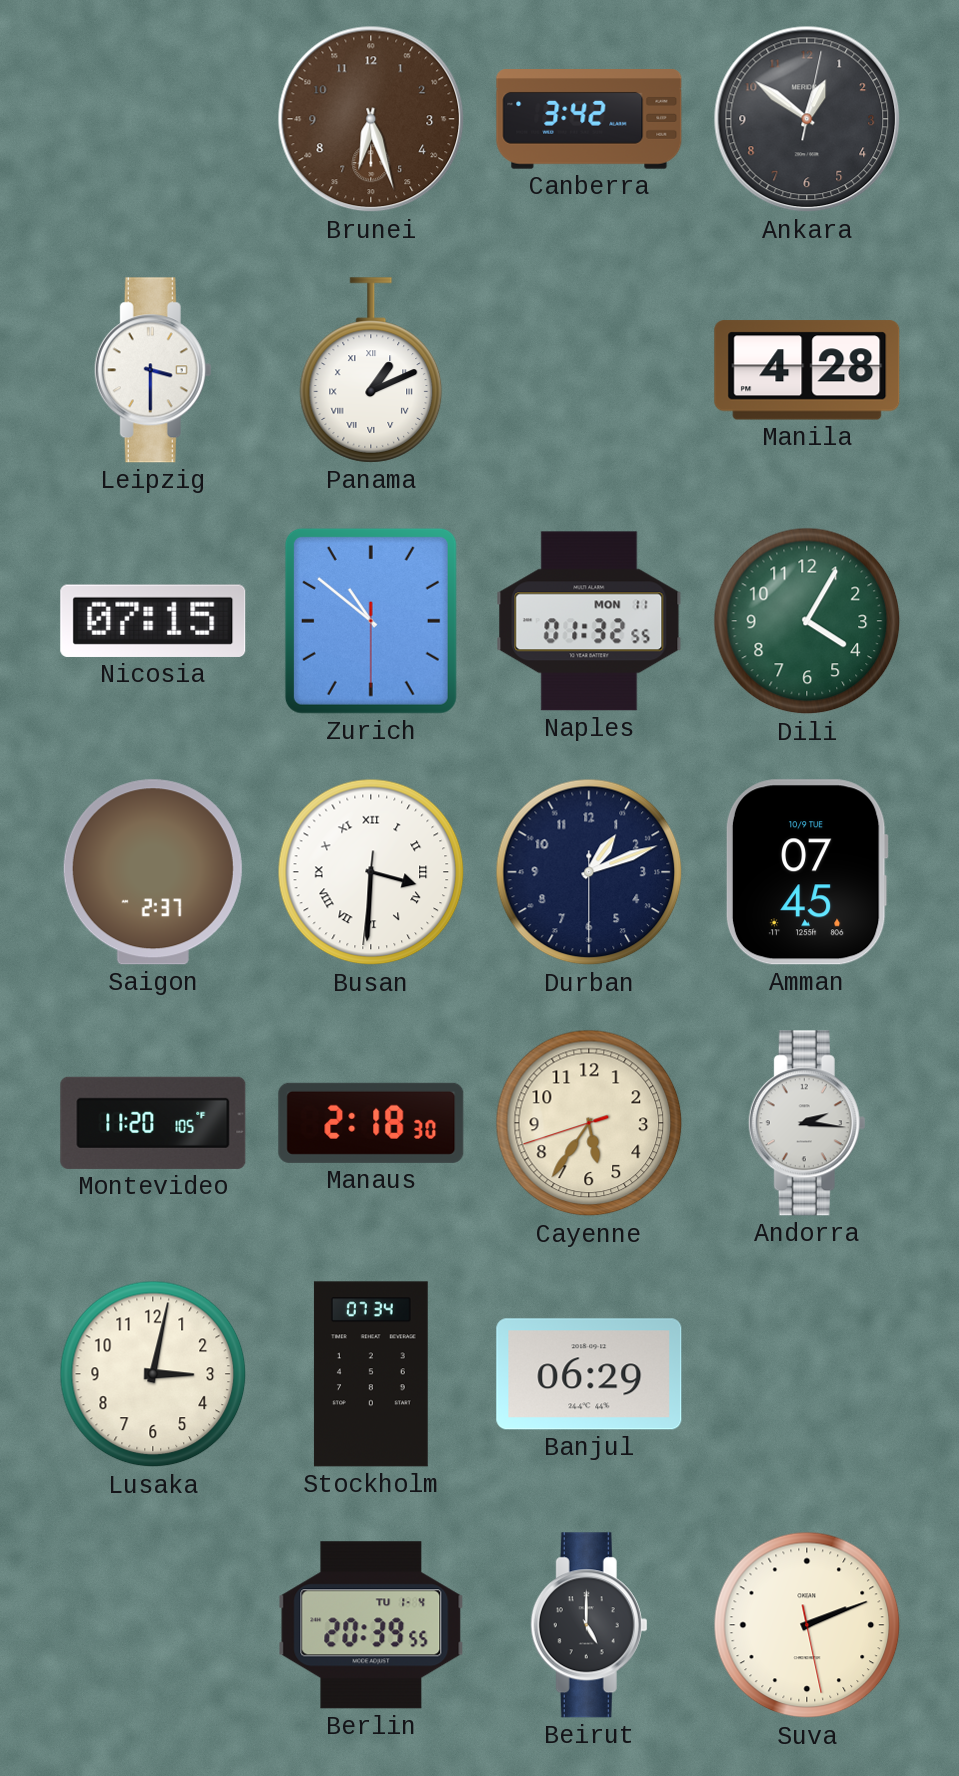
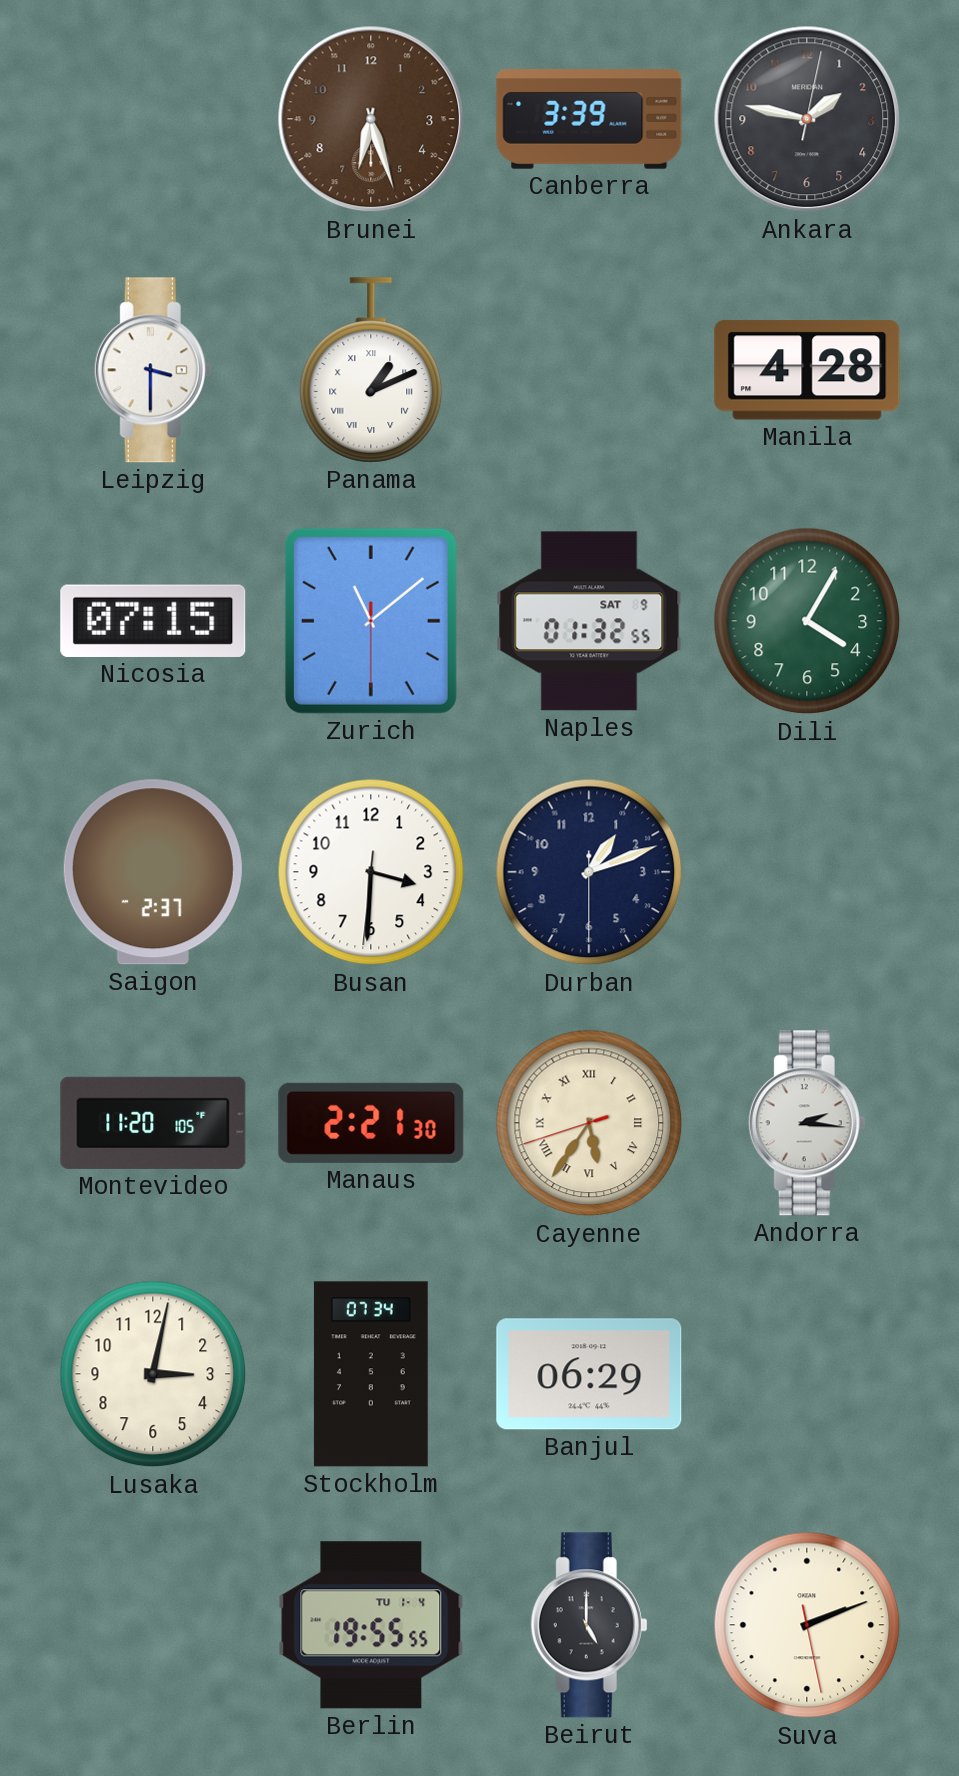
Canberra: 3:42 -> 3:39
Ankara: 12:51 -> 1:47
Zurich: 10:51 -> 11:08
Naples date: MON 11 -> SAT 9
Busan numerals: Roman -> Arabic
Amman: 07:45 -> none
Manaus: 2:18 -> 2:21
Cayenne numerals: Arabic -> Roman
Berlin: 20:39 -> 19:55
